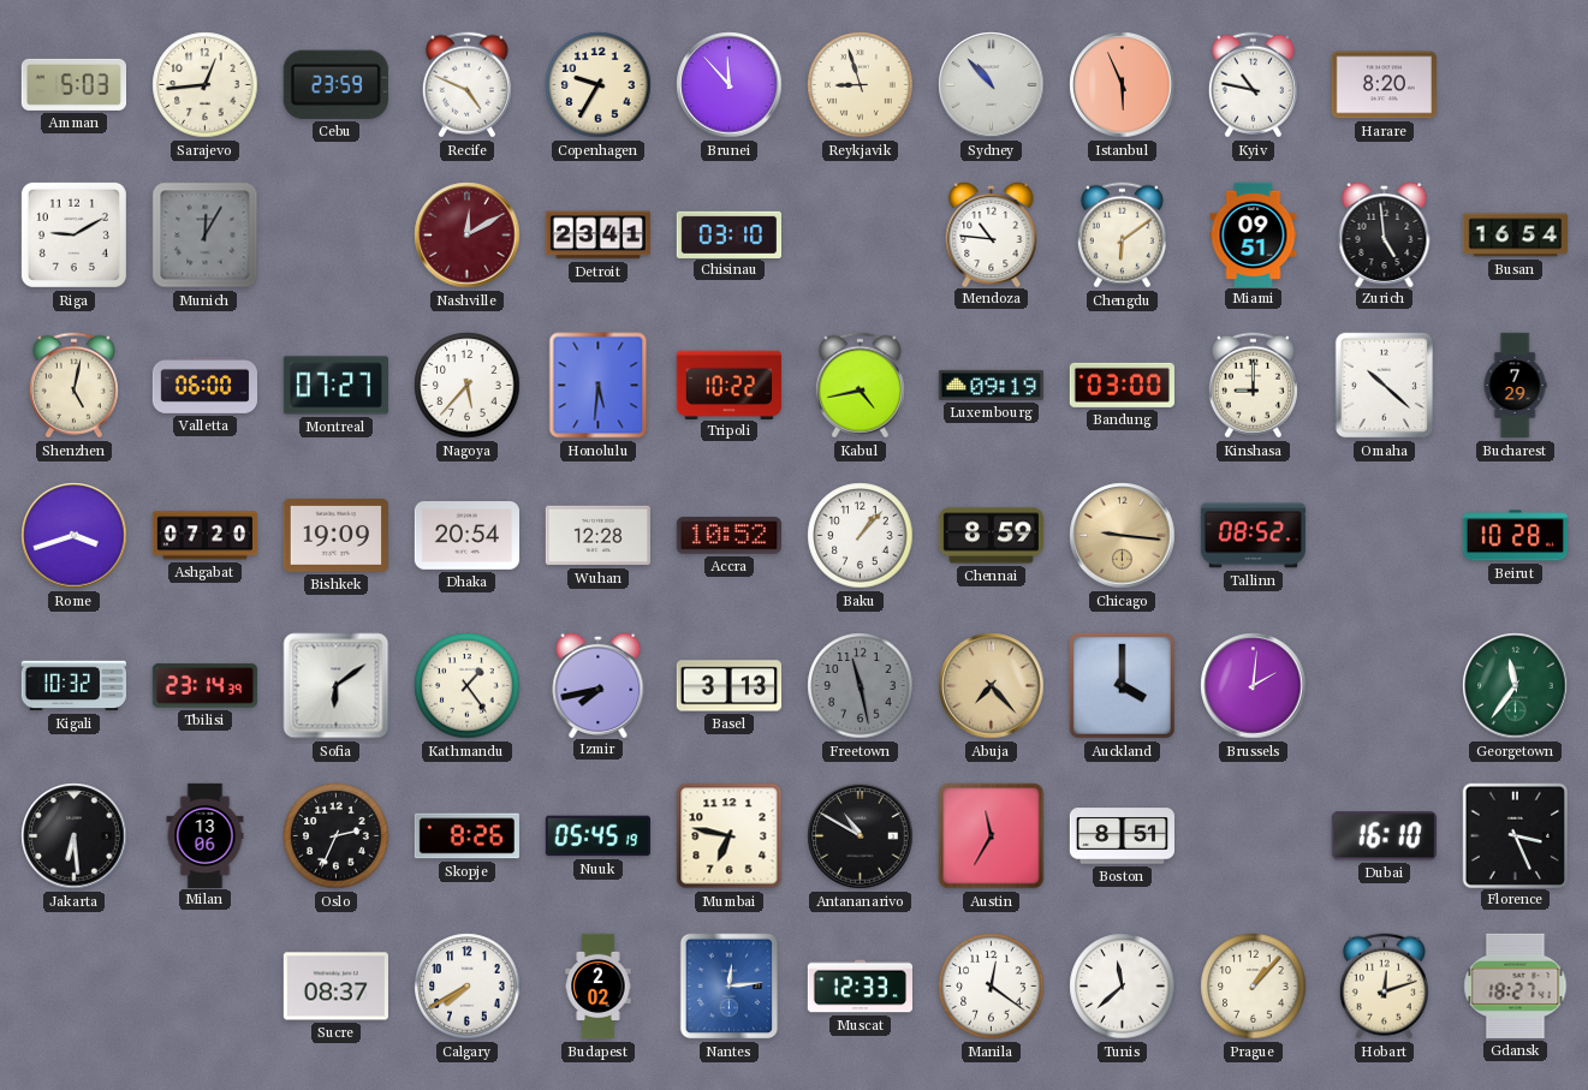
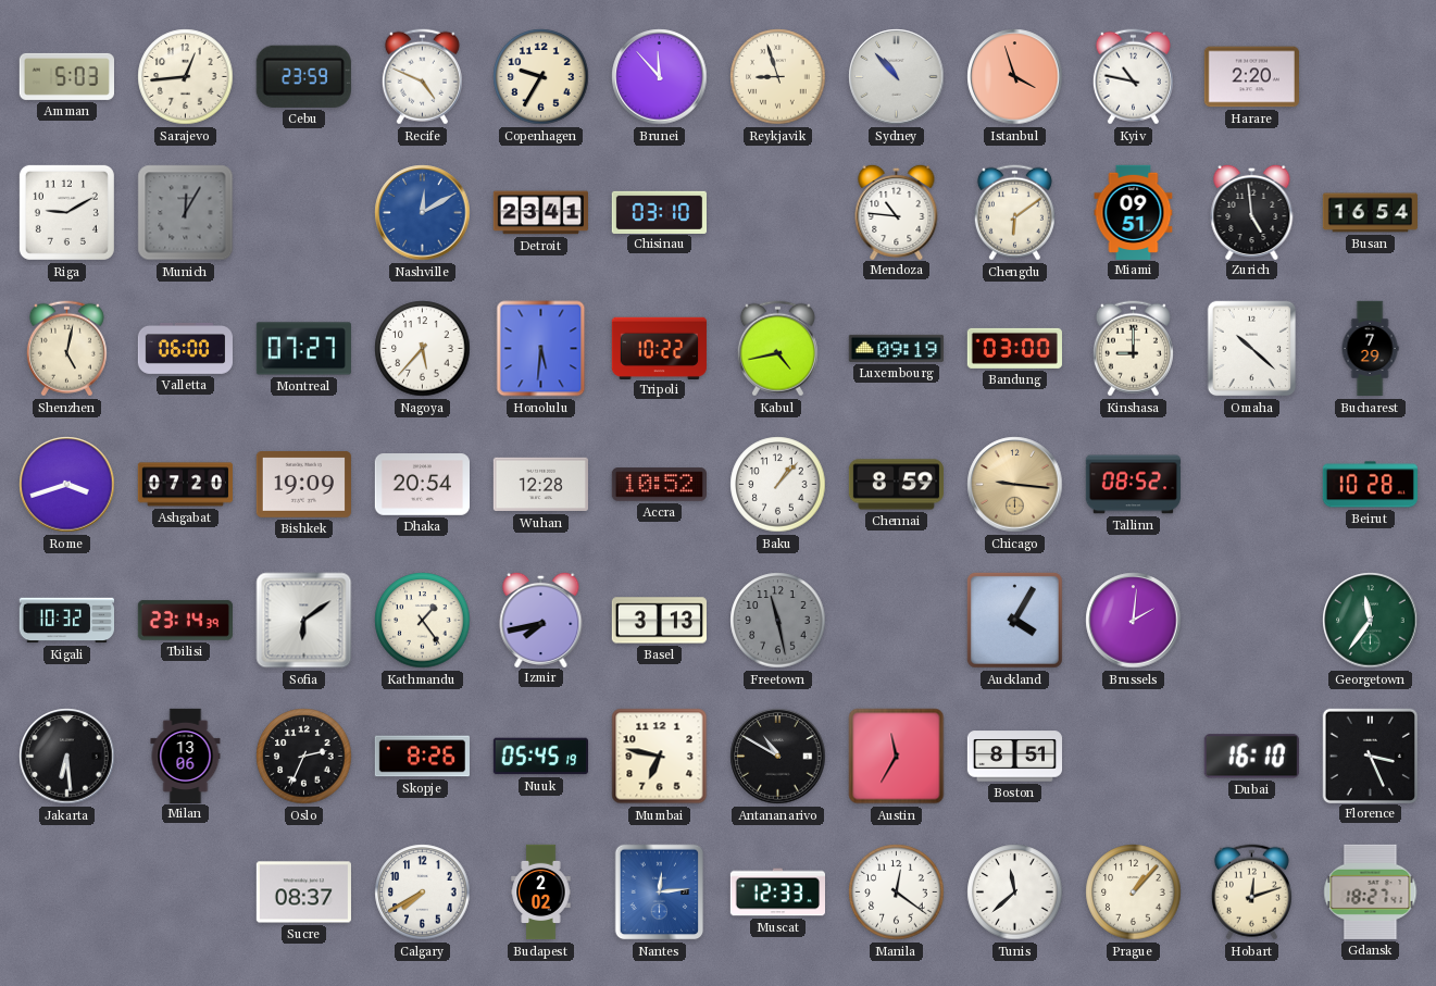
Istanbul: 5:56 -> 3:57
Harare: 8:20 -> 2:20
Nashville dial: burgundy -> blue
Abuja: 7:23 -> none
Auckland: 4:00 -> 4:05
